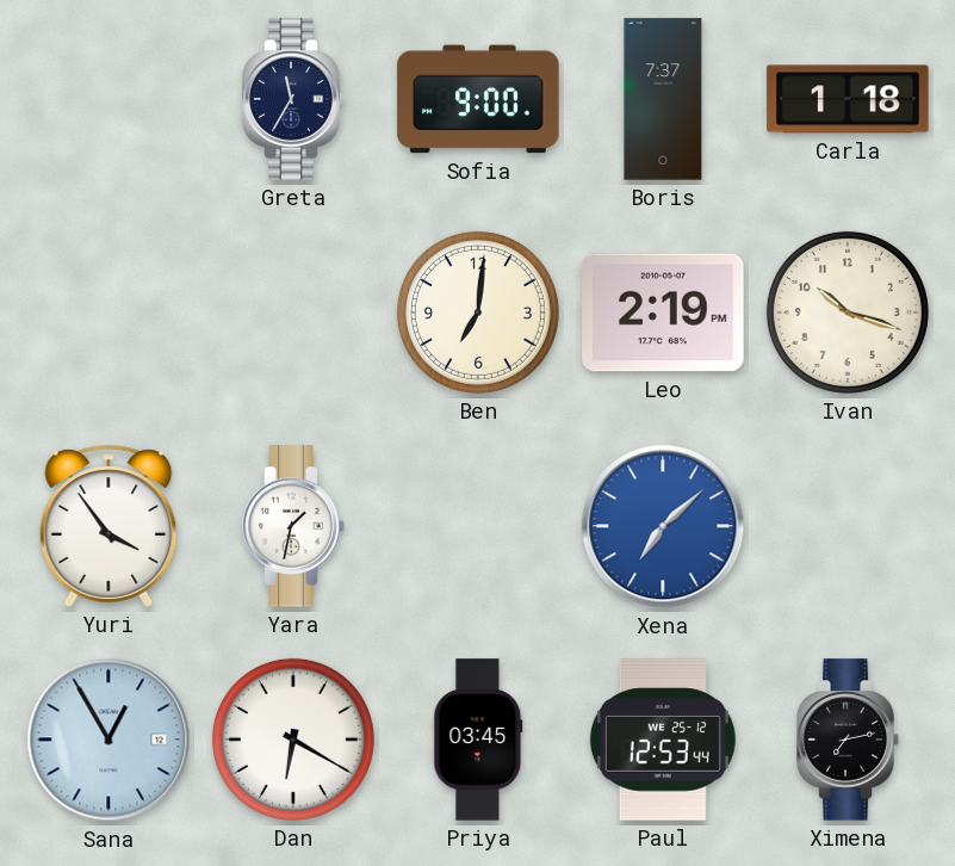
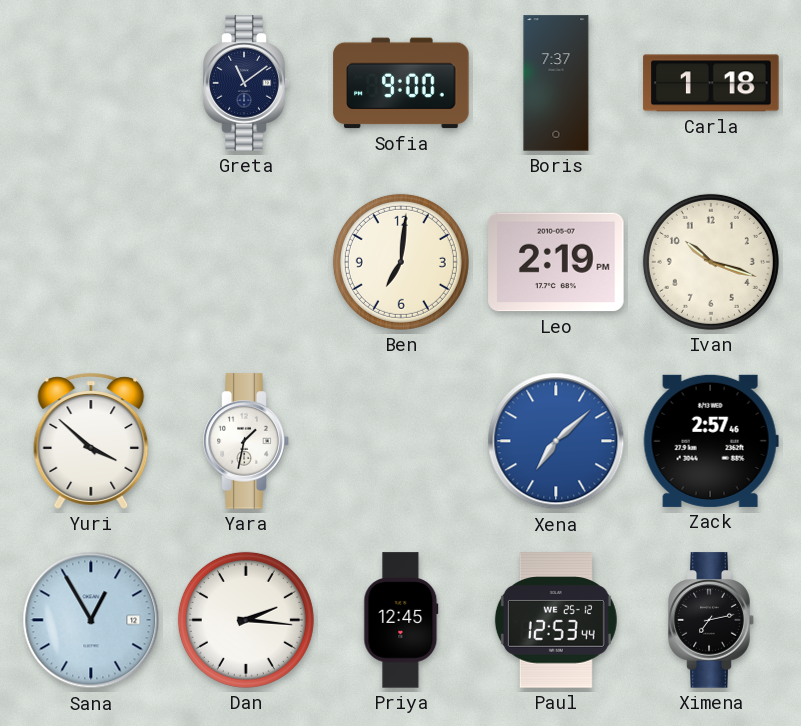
Greta: 11:35 -> 11:09
Yuri: 3:54 -> 3:52
Zack: none -> 2:57
Dan: 6:20 -> 2:16
Priya: 03:45 -> 12:45
